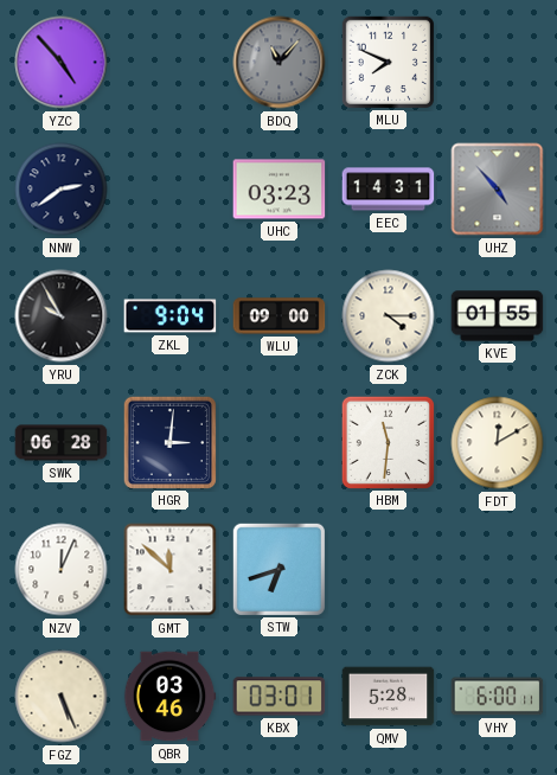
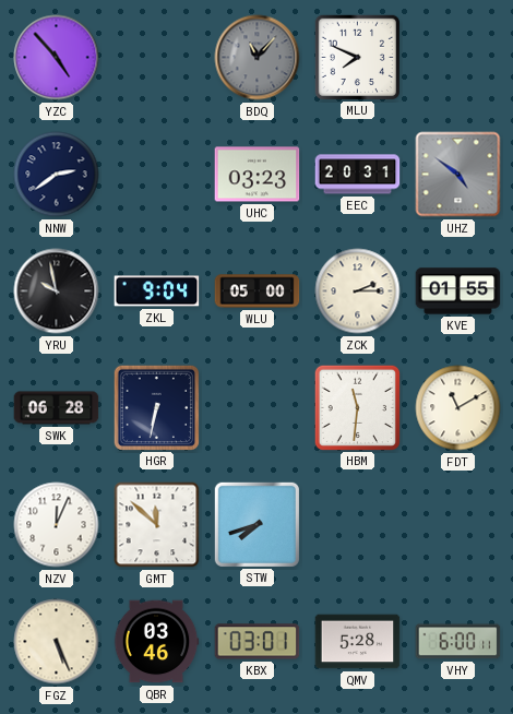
EEC: 14:31 -> 20:31
UHZ: 4:53 -> 4:51
YRU: 9:55 -> 9:58
WLU: 09:00 -> 05:00
ZCK: 4:15 -> 2:15
HGR: 3:01 -> 6:32
FDT: 12:10 -> 11:10
STW: 6:42 -> 7:42
